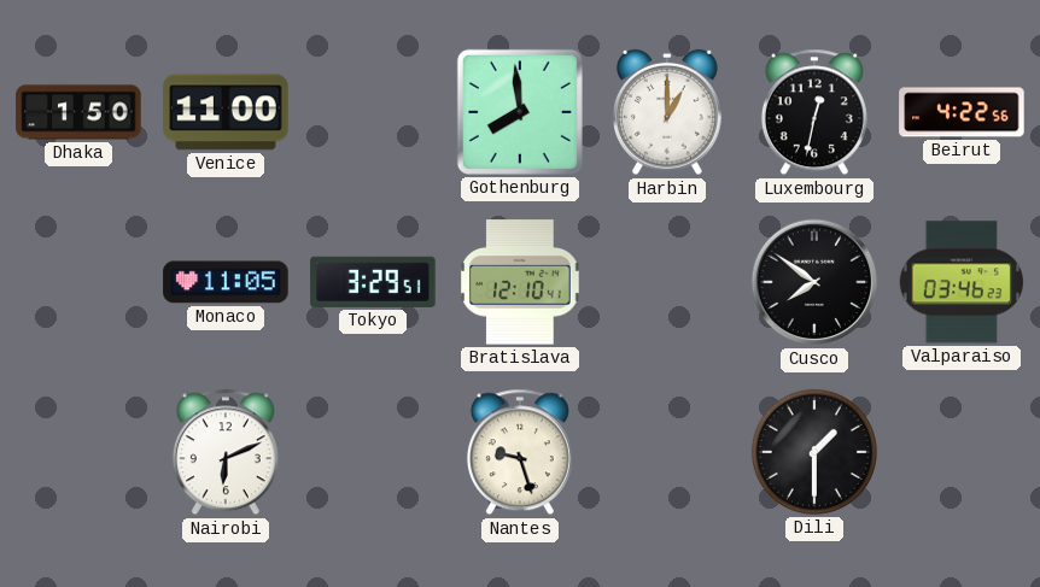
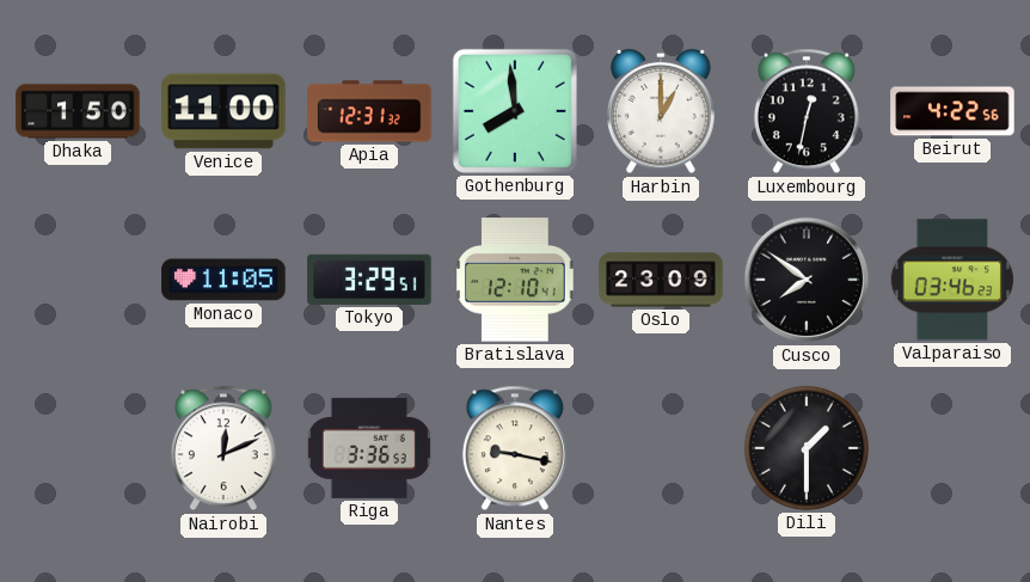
Apia: none -> 12:31
Oslo: none -> 23:09
Nairobi: 6:11 -> 12:11
Riga: none -> 3:36
Nantes: 9:27 -> 9:17
